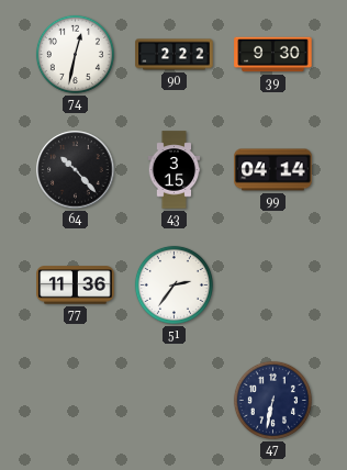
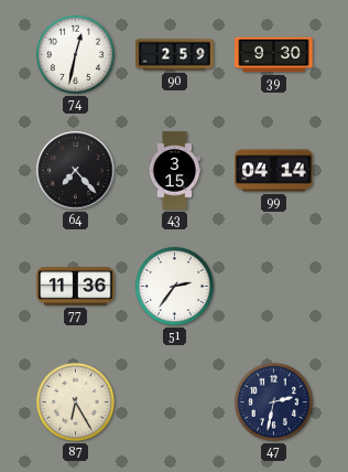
90: 2:22 -> 2:59
64: 10:23 -> 7:23
87: none -> 6:25
47: 6:32 -> 2:32
